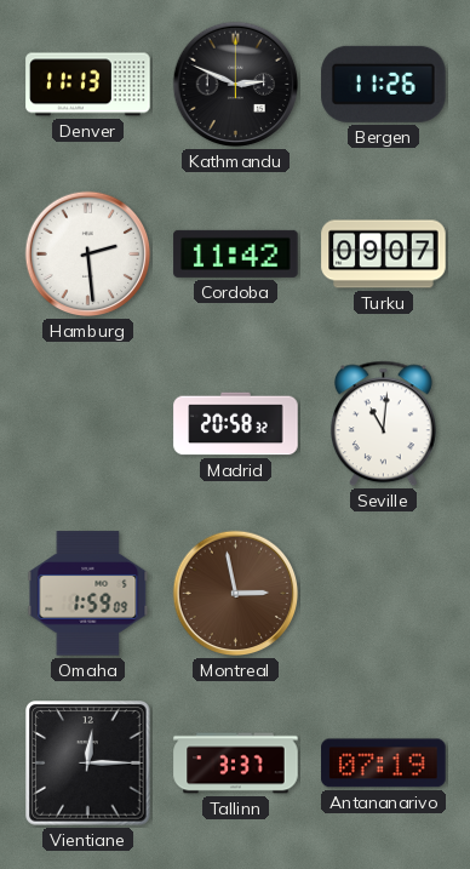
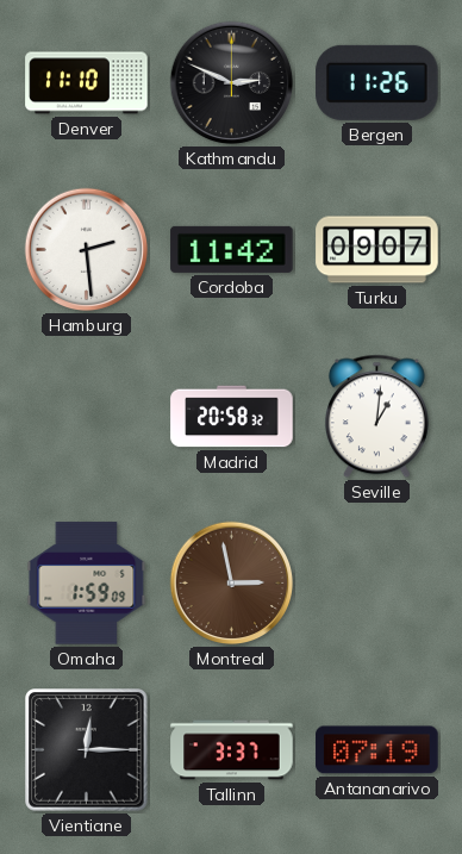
Denver: 11:13 -> 11:10
Seville: 11:01 -> 1:01
